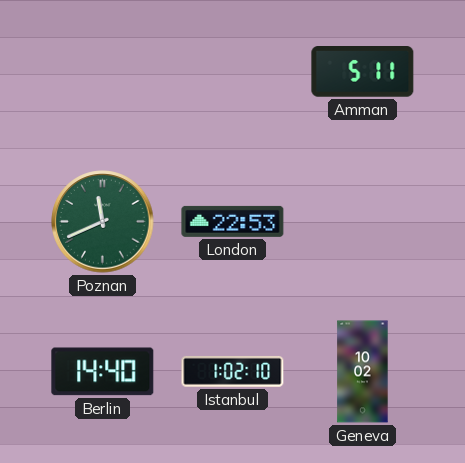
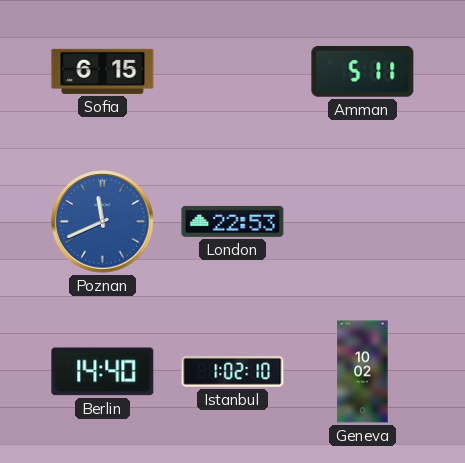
Sofia: none -> 6:15
Poznan dial: green -> blue
